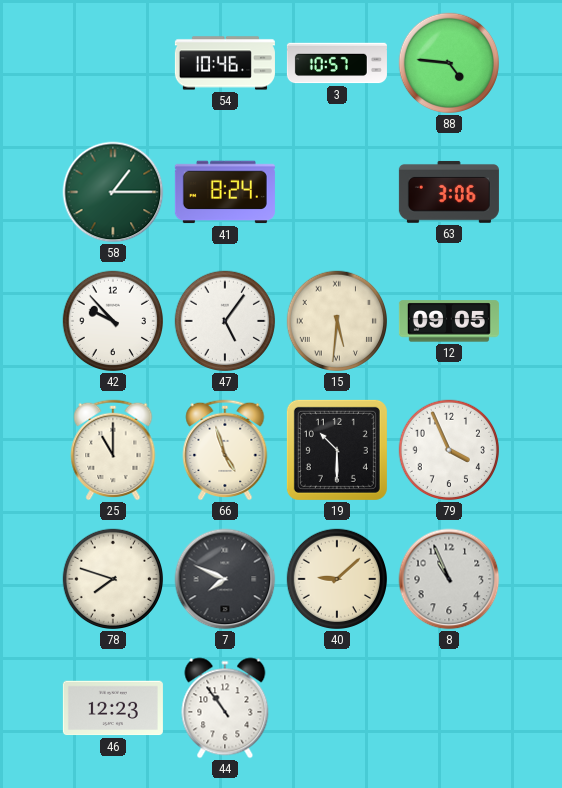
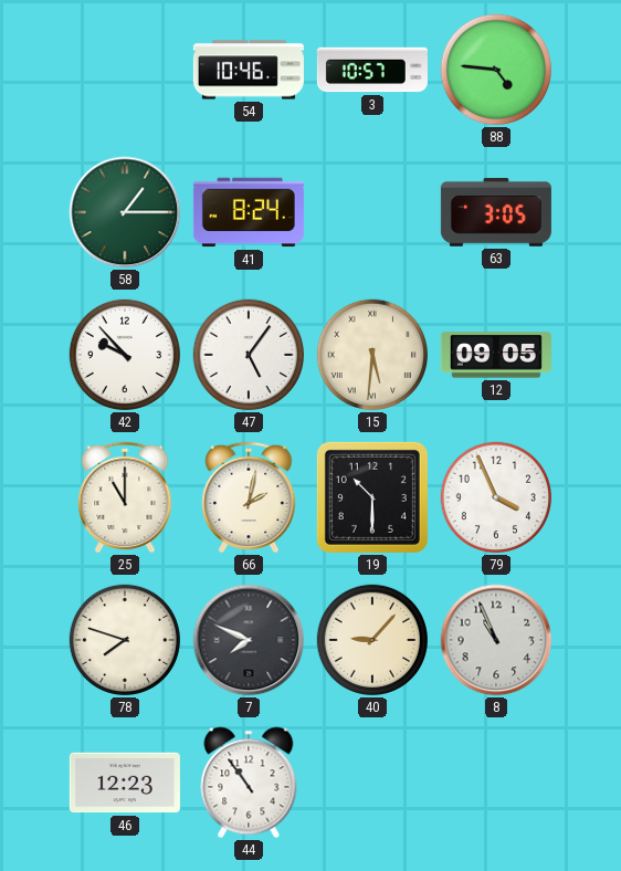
63: 3:06 -> 3:05
66: 4:57 -> 2:02
40: 9:08 -> 9:07
